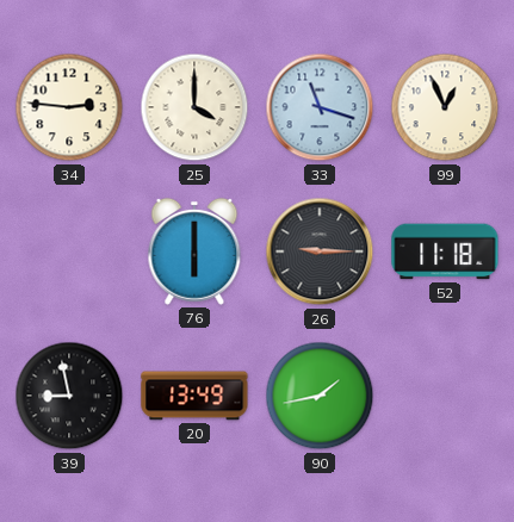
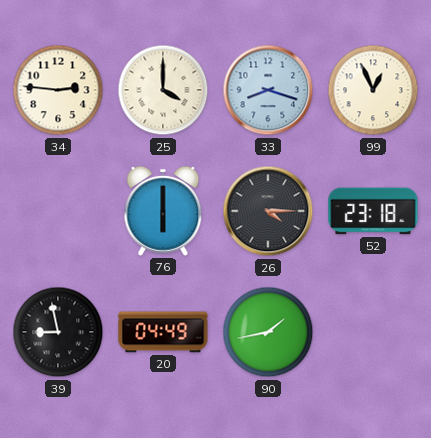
33: 11:18 -> 8:18
26: 9:15 -> 4:15
52: 11:18 -> 23:18
20: 13:49 -> 04:49
